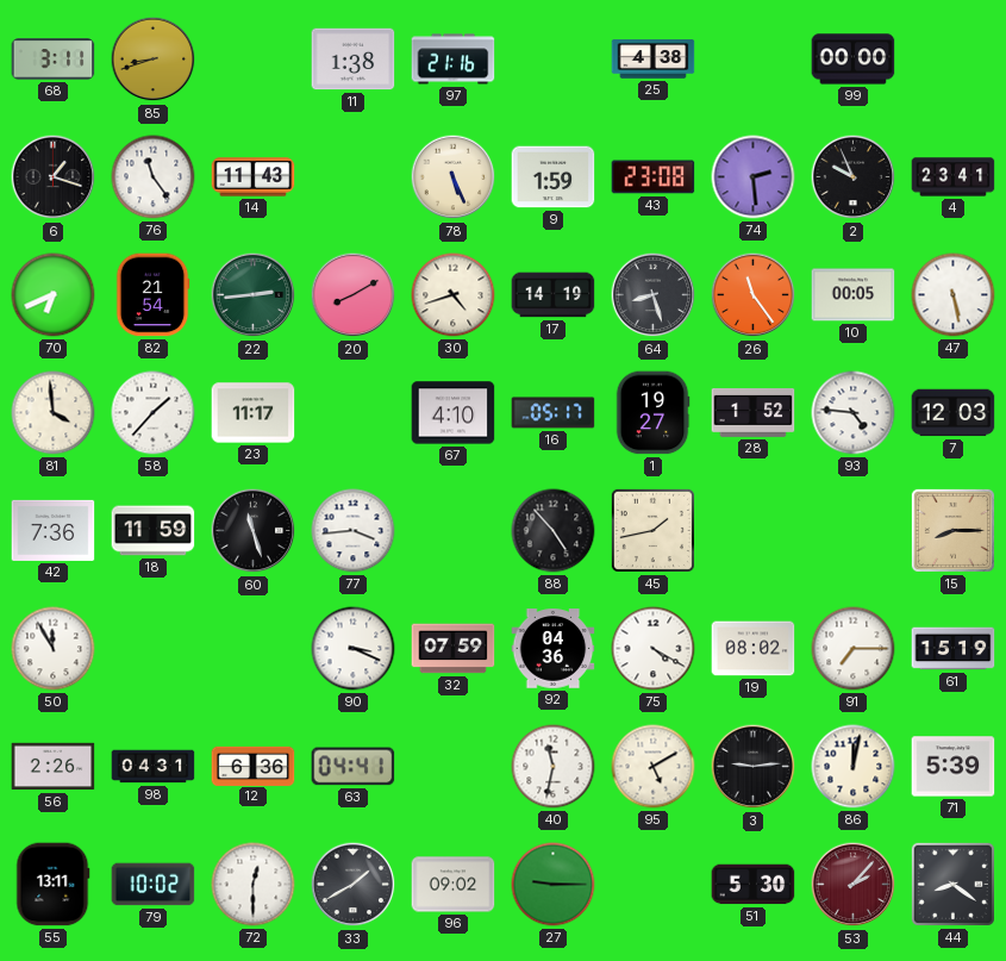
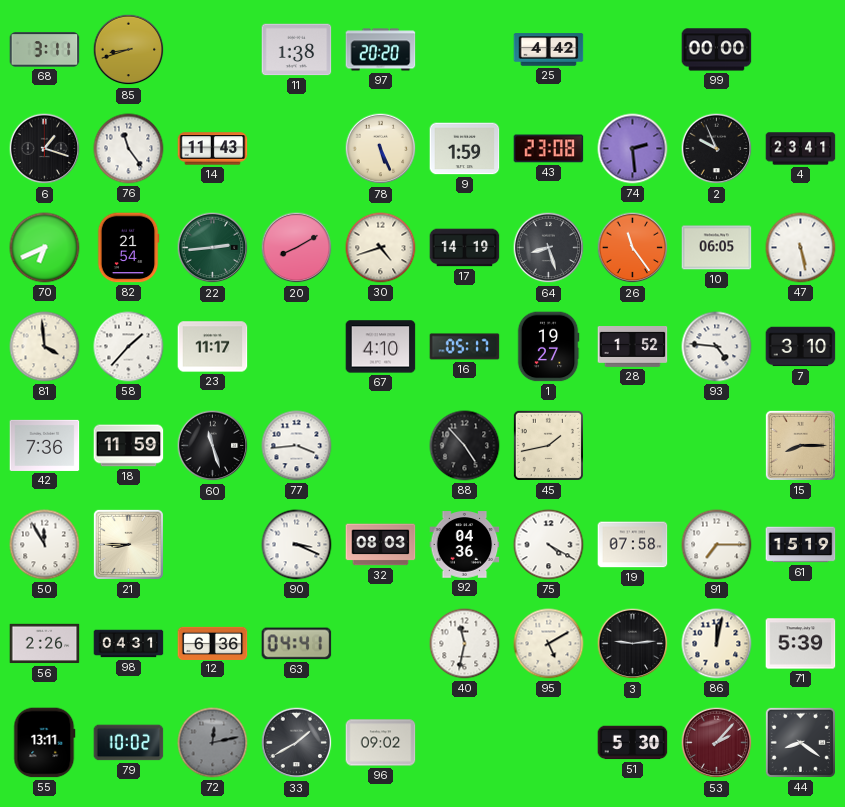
97: 21:16 -> 20:20
25: 4:38 -> 4:42
10: 00:05 -> 06:05
7: 12:03 -> 3:10
21: none -> 8:45
32: 07:59 -> 08:03
19: 08:02 -> 07:58
72: 12:30 -> 12:13
72 dial: white -> grey
27: 9:15 -> none
